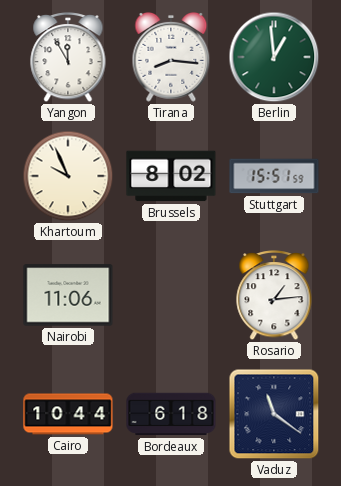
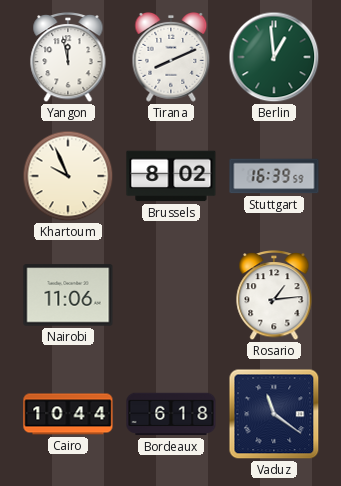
Yangon: 11:55 -> 11:58
Tirana: 8:16 -> 8:11
Stuttgart: 15:51 -> 16:39
